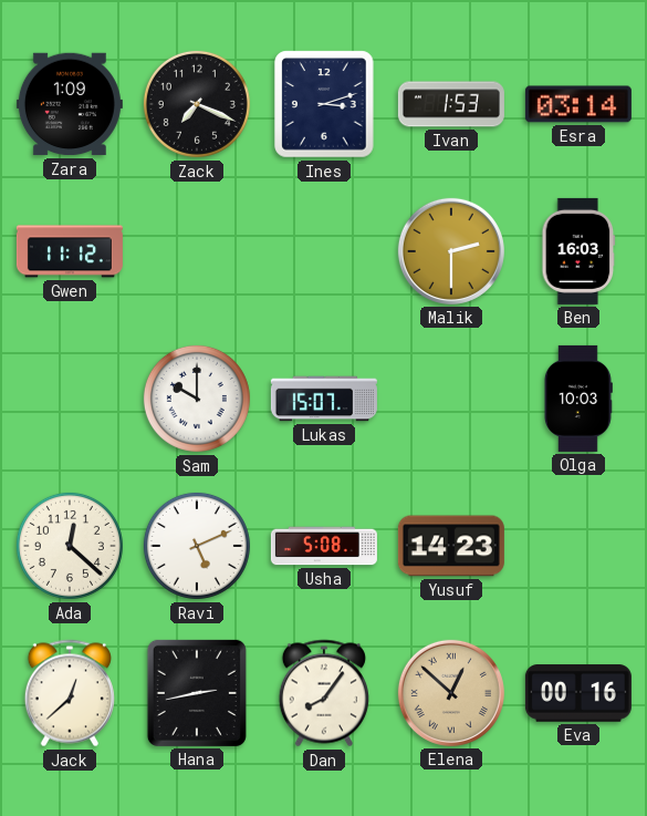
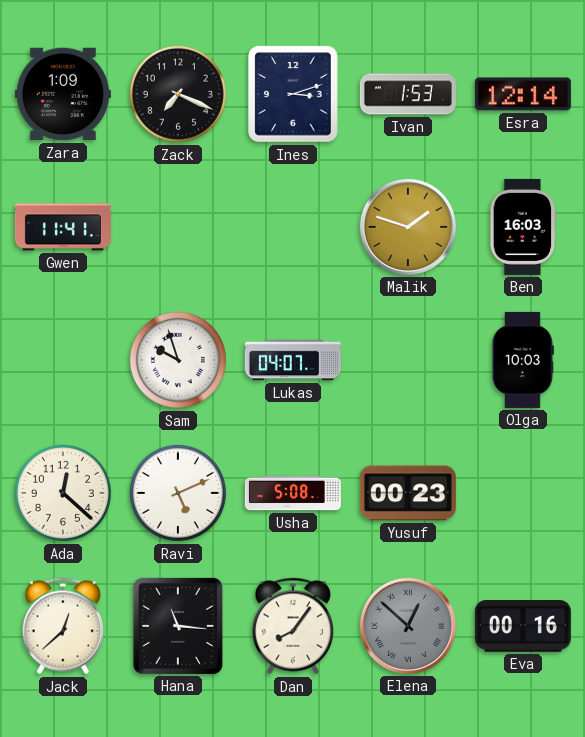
Esra: 03:14 -> 12:14
Gwen: 11:12 -> 11:41
Malik: 2:30 -> 1:48
Sam: 10:00 -> 9:57
Lukas: 15:07 -> 04:07
Yusuf: 14:23 -> 00:23
Hana: 2:43 -> 11:16
Elena dial: champagne -> grey
